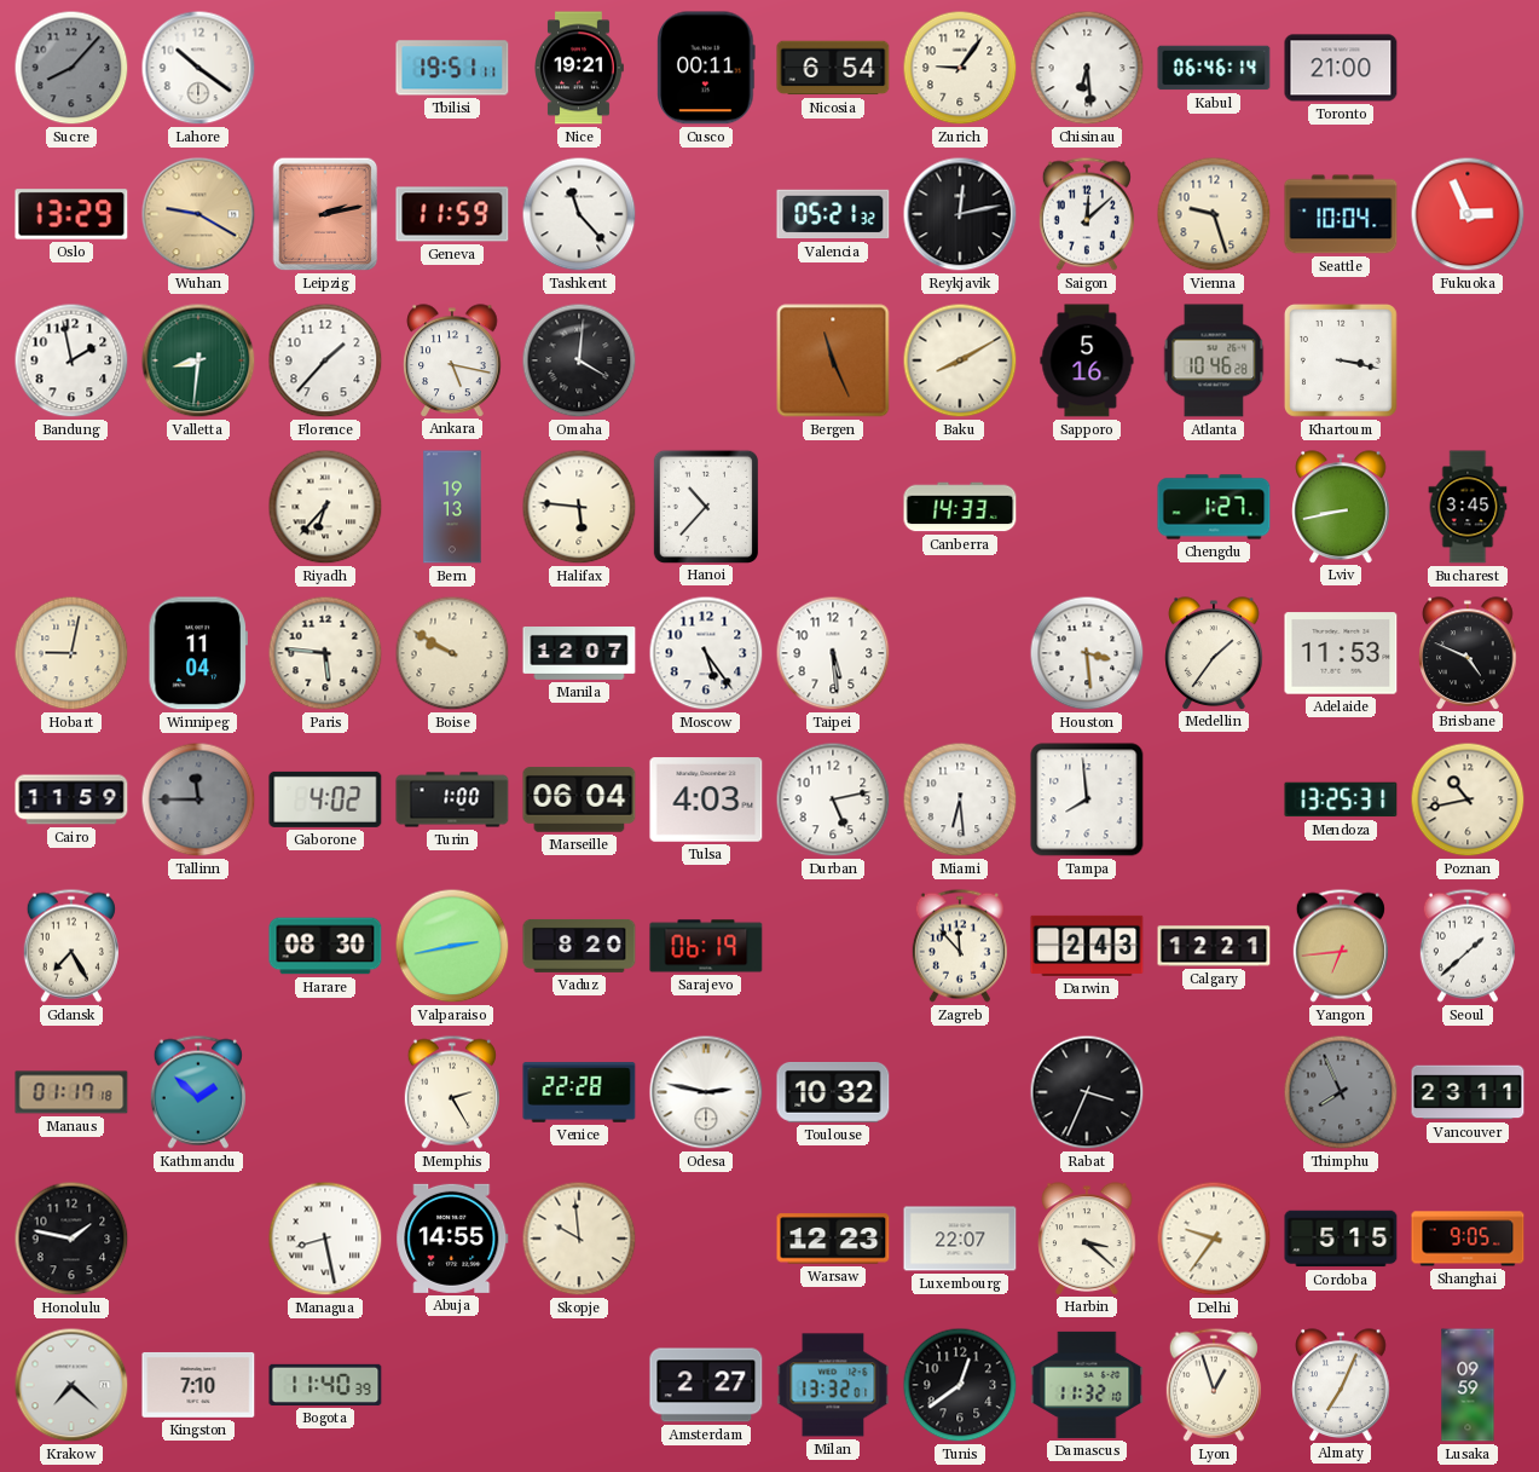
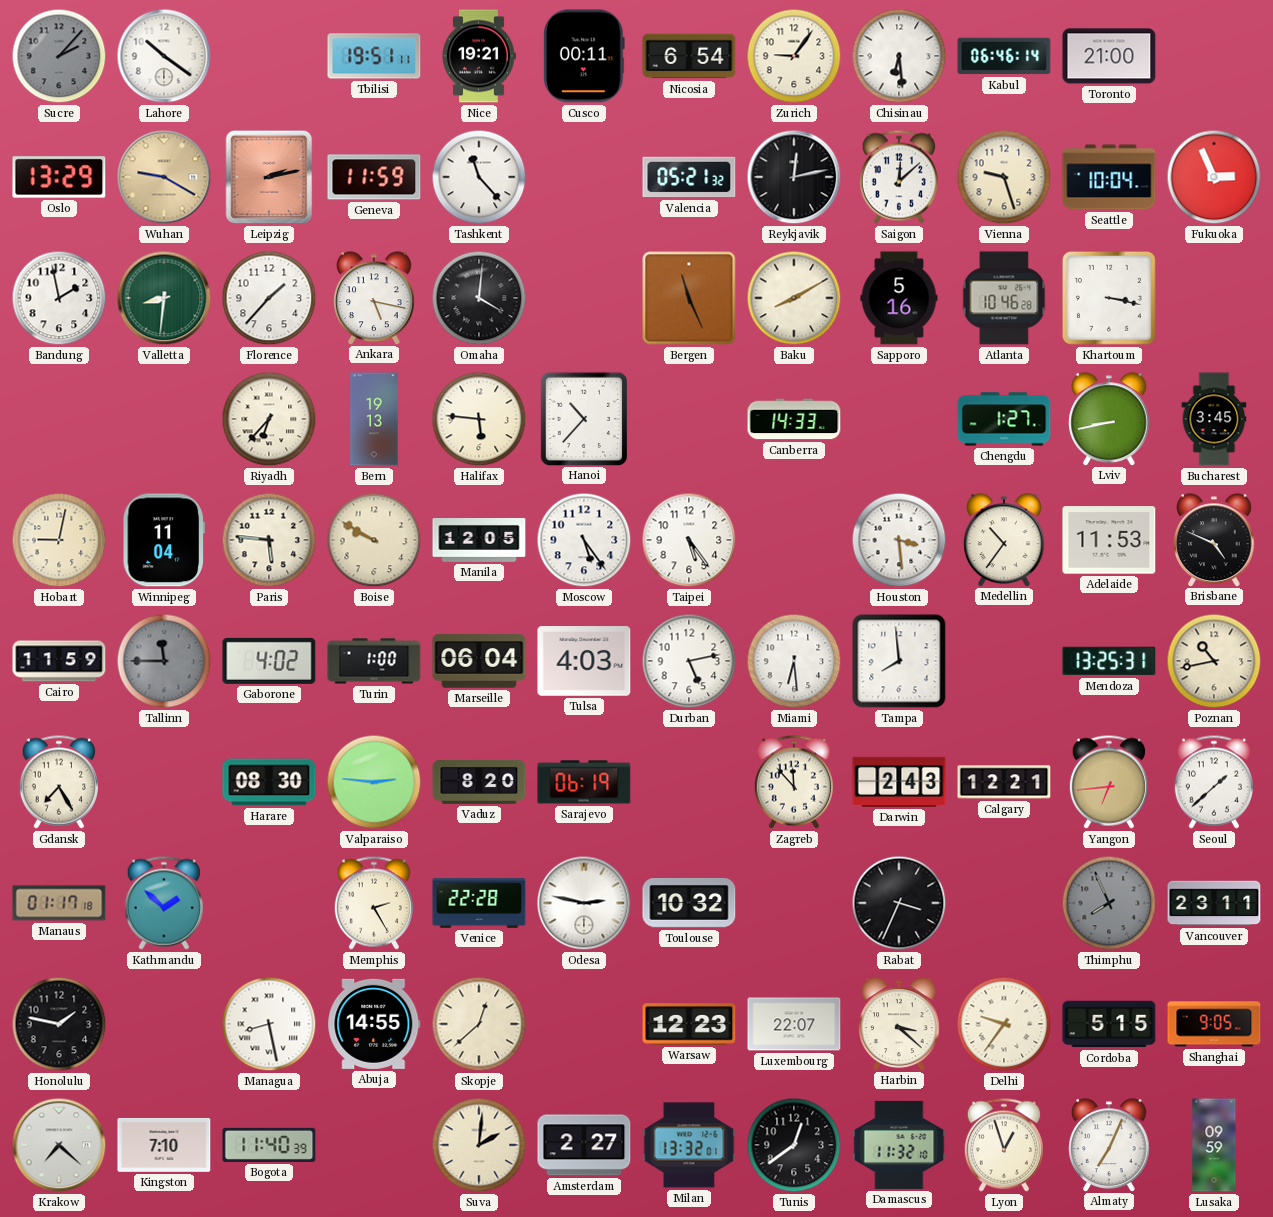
Sucre: 8:07 -> 2:07
Manila: 12:07 -> 12:05
Taipei: 5:29 -> 5:24
Medellin: 1:36 -> 10:36
Valparaiso: 2:43 -> 2:46
Skopje: 9:59 -> 12:38
Suva: none -> 2:01
